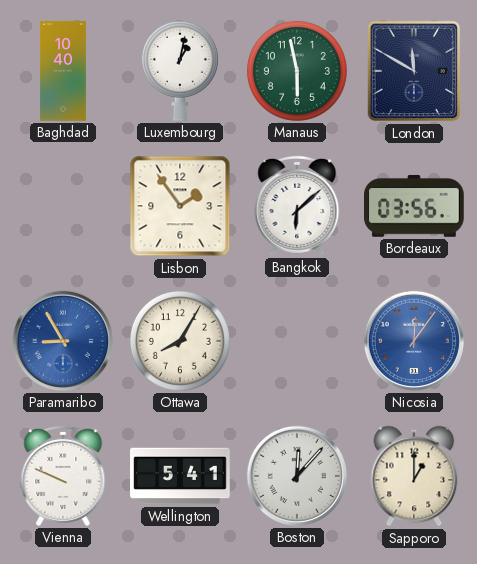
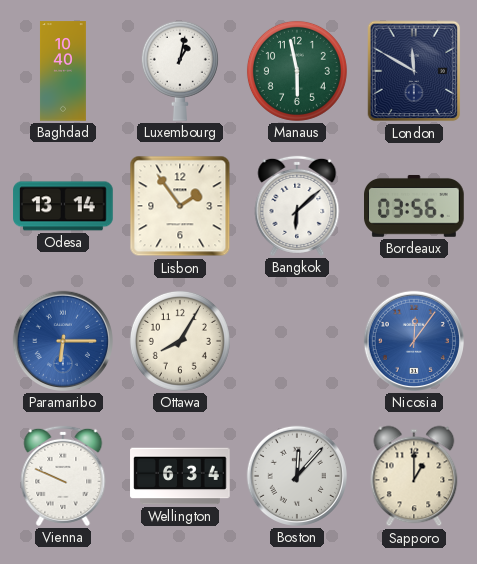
Odesa: none -> 13:14
Paramaribo: 8:55 -> 6:15
Wellington: 5:41 -> 6:34
